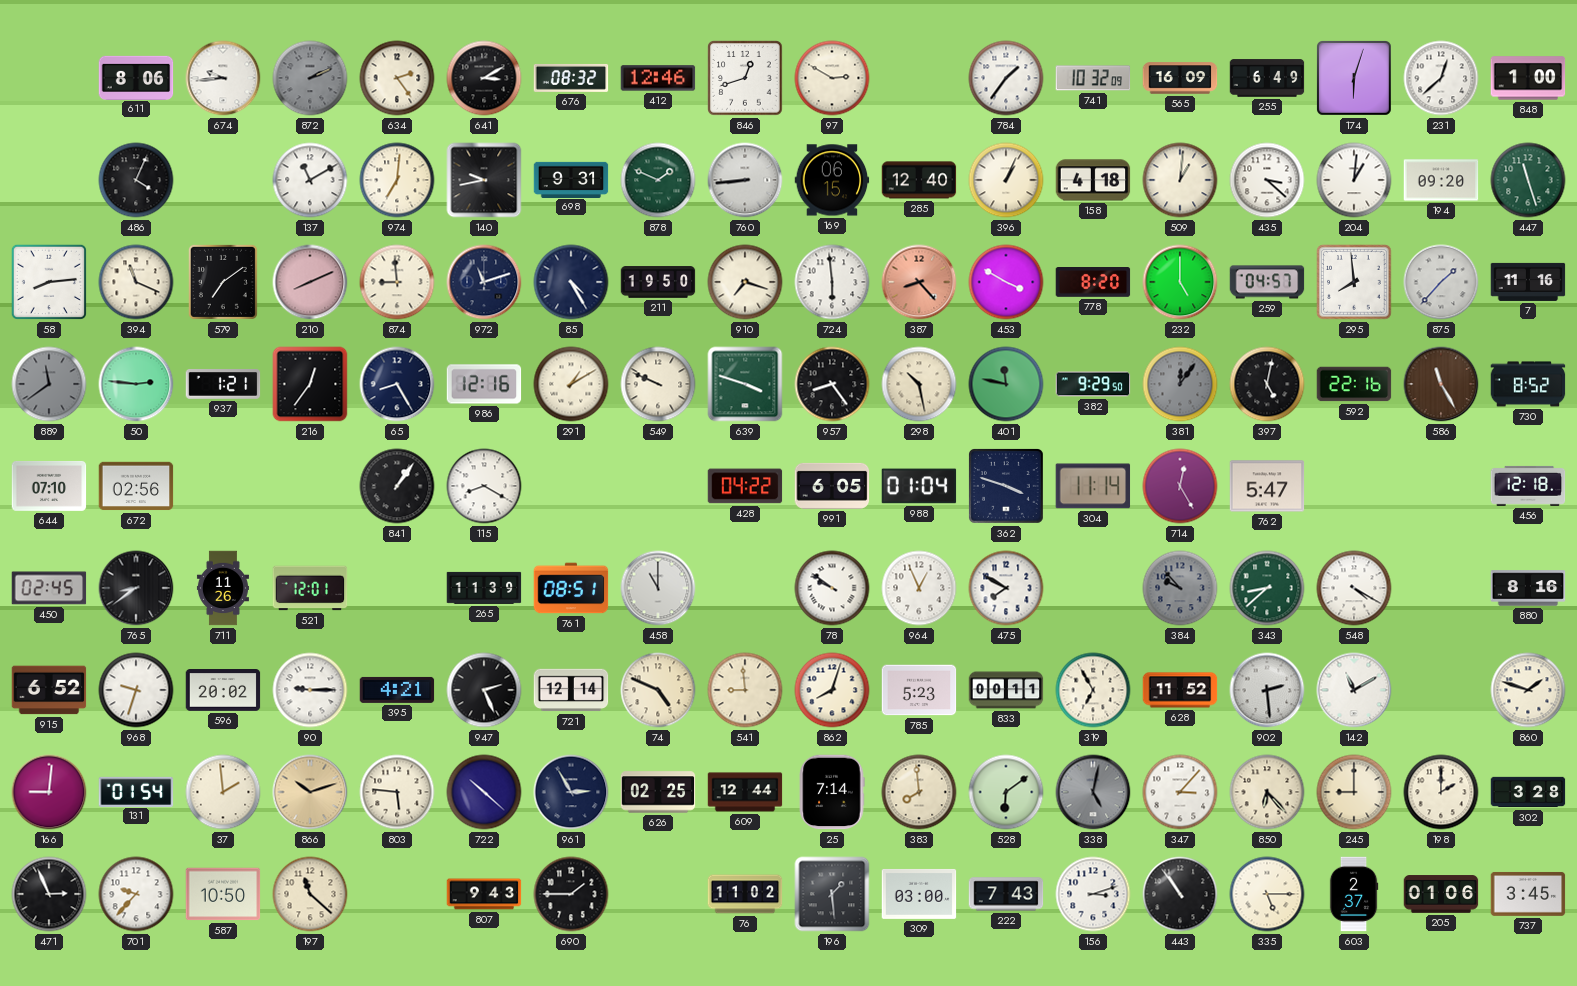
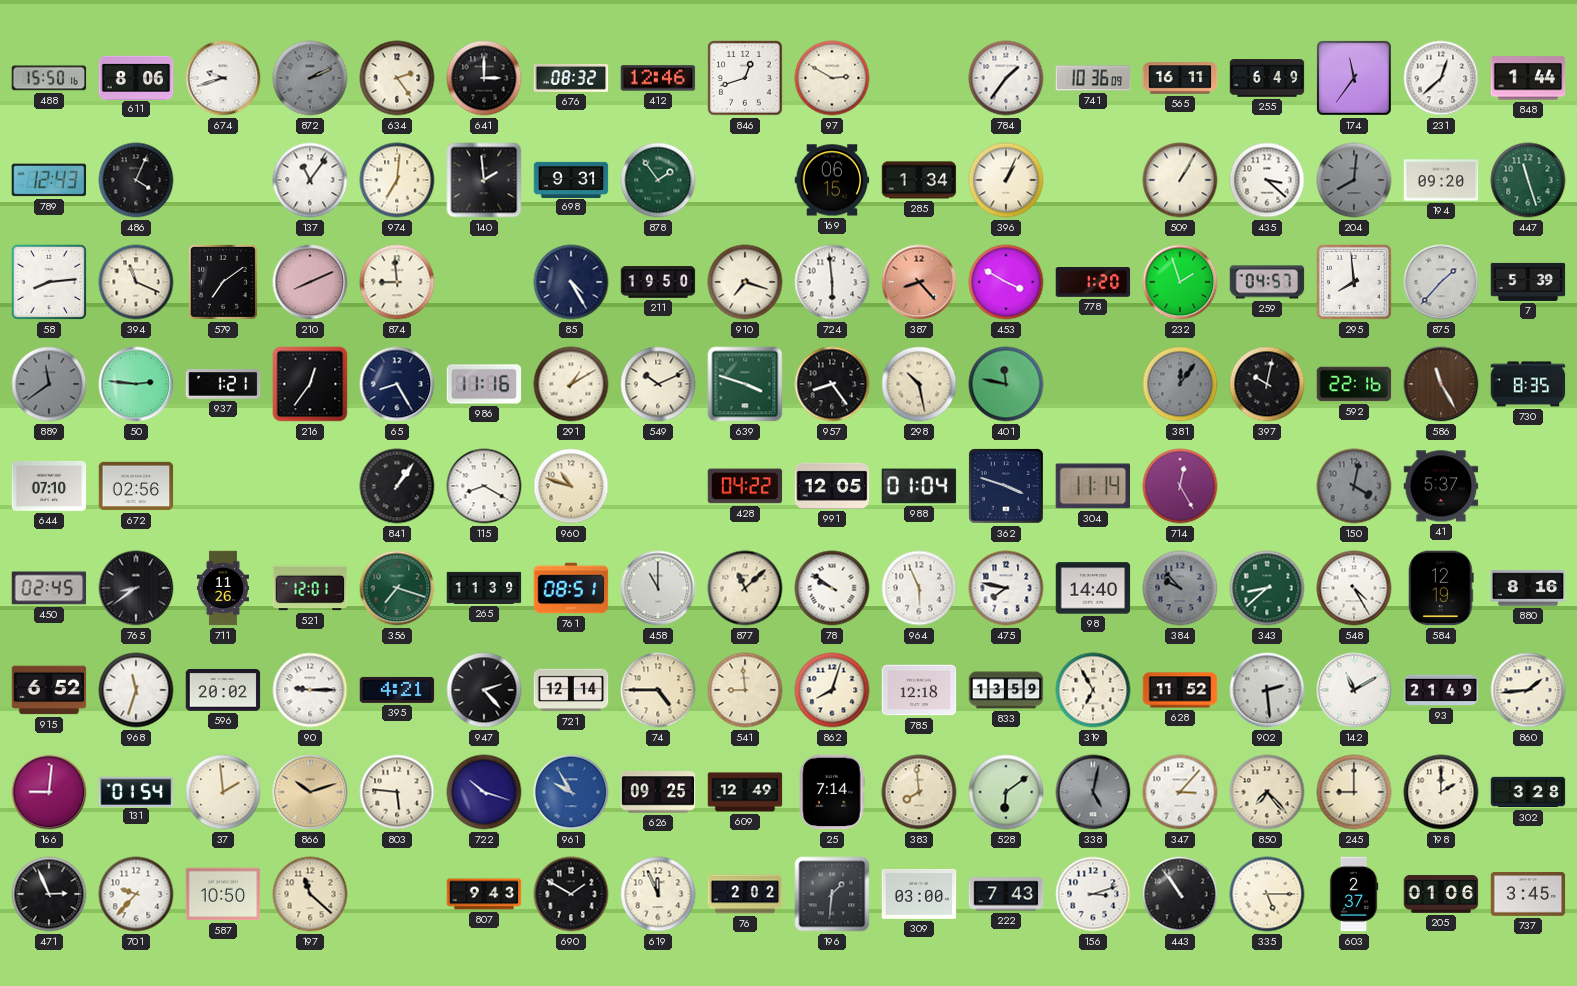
488: none -> 15:50
674: 9:44 -> 9:42
641: 3:10 -> 3:00
741: 10:32 -> 10:36
565: 16:09 -> 16:11
174: 6:03 -> 11:36
848: 1:00 -> 1:44
789: none -> 12:43
137: 11:10 -> 11:06
140: 9:43 -> 1:59
878: 1:49 -> 1:54
760: 8:44 -> none
285: 12:40 -> 1:34
158: 4:18 -> none
509: 1:01 -> 1:05
204: 1:01 -> 8:01
204 dial: white -> grey
972: 11:12 -> none
778: 8:20 -> 1:20
232: 5:00 -> 1:57
7: 11:16 -> 5:39
986: 12:16 -> 11:16
549: 9:49 -> 10:11
382: 9:29 -> none
397: 5:02 -> 10:02
730: 8:52 -> 8:35
960: none -> 10:48
991: 6:05 -> 12:05
762: 5:47 -> none
150: none -> 4:02
41: none -> 5:37
456: 12:18 -> none
356: none -> 7:18
877: none -> 11:08
964: 12:56 -> 5:56
475: 7:50 -> 7:47
98: none -> 14:40
548: 4:20 -> 4:25
584: none -> 12:19
968: 9:33 -> 11:33
947: 2:26 -> 2:23
74: 4:49 -> 4:45
785: 5:23 -> 12:18
833: 00:11 -> 13:59
93: none -> 21:49
860: 1:48 -> 1:44
722: 10:22 -> 10:18
961: 2:55 -> 9:55
961 dial: navy -> blue
626: 02:25 -> 09:25
609: 12:44 -> 12:49
850: 6:23 -> 7:23
690: 1:45 -> 1:50
619: none -> 11:56
76: 11:02 -> 2:02
196: 1:29 -> 1:31
